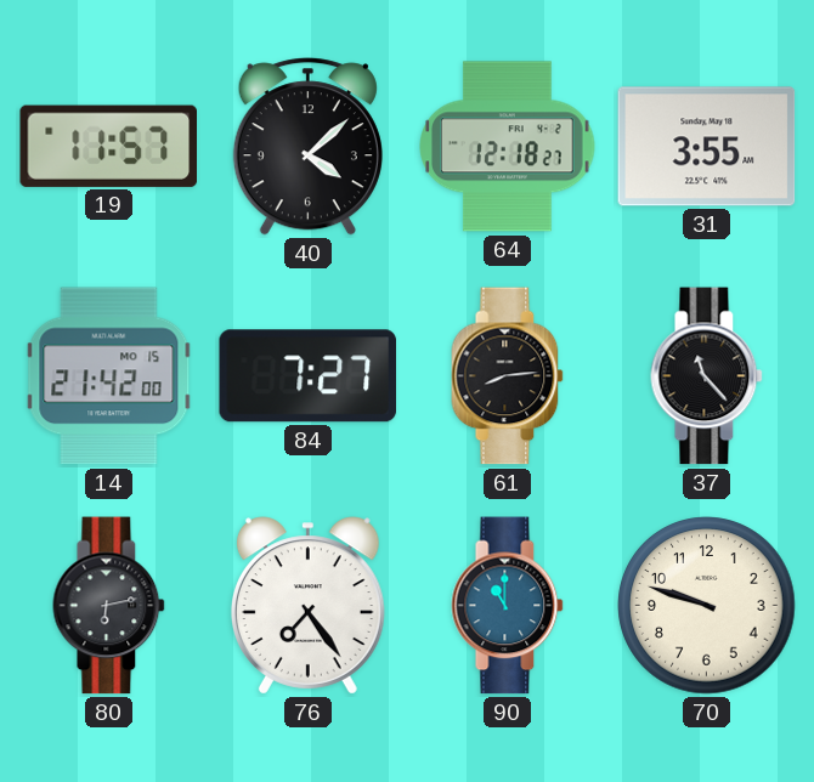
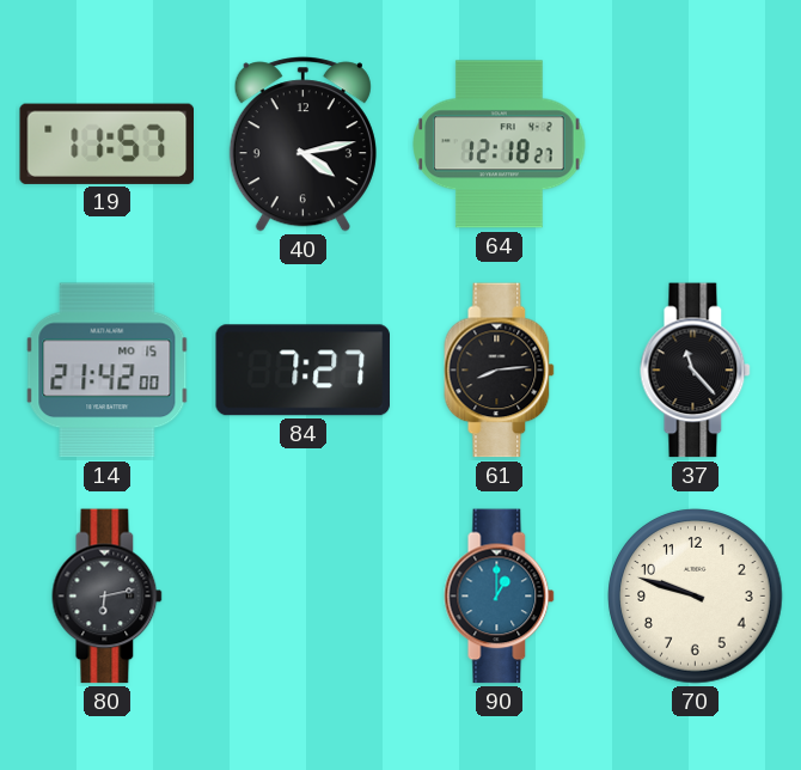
40: 4:08 -> 4:13
31: 3:55 -> none
76: 7:24 -> none
90: 11:00 -> 1:00
